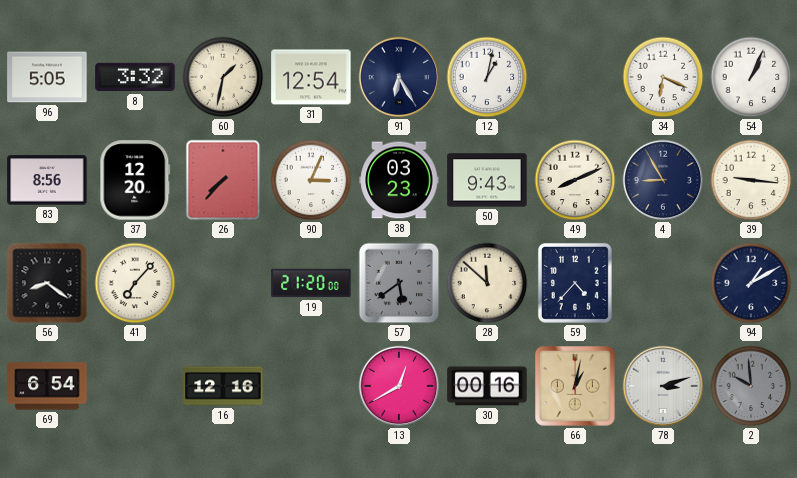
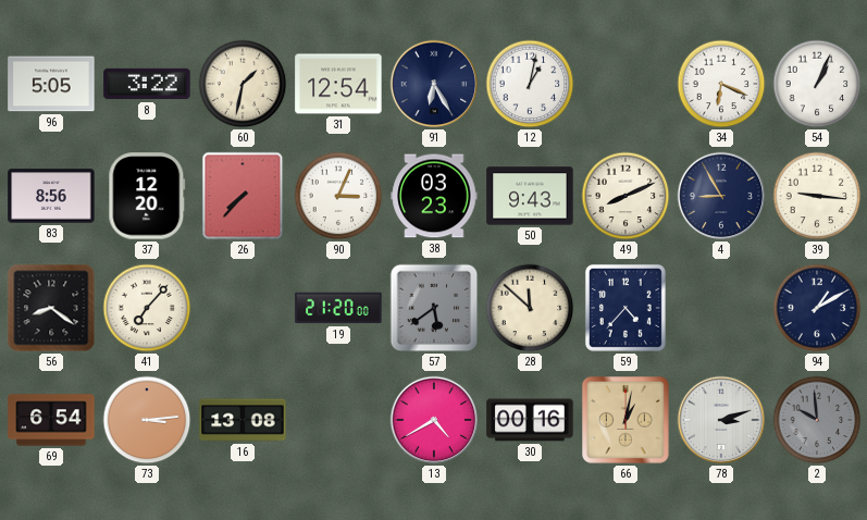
8: 3:32 -> 3:22
73: none -> 3:14
16: 12:16 -> 13:08
13: 12:40 -> 4:40
